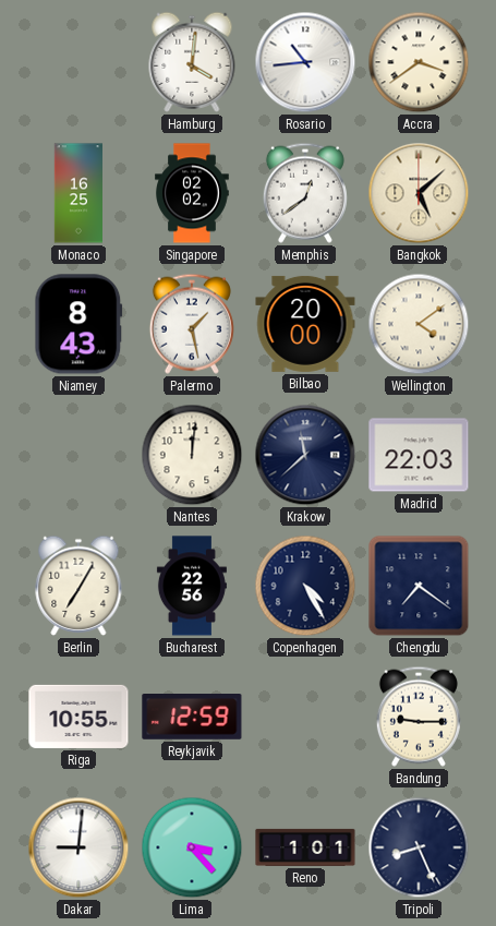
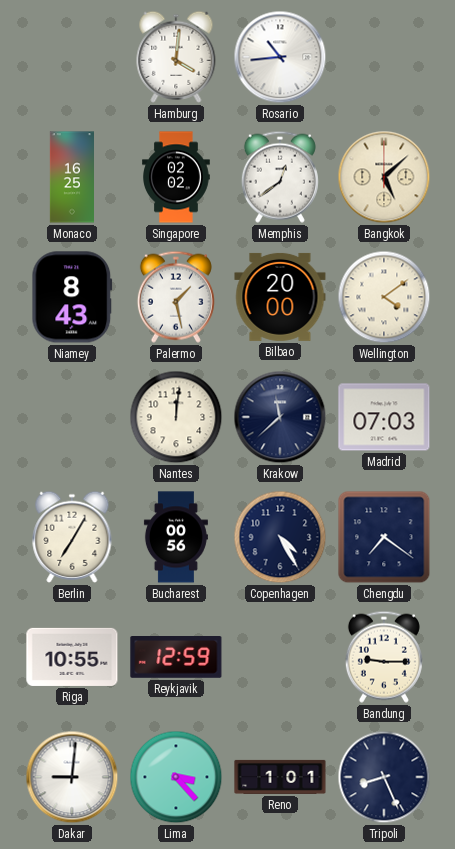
Accra: 3:39 -> none
Madrid: 22:03 -> 07:03
Bucharest: 22:56 -> 00:56
